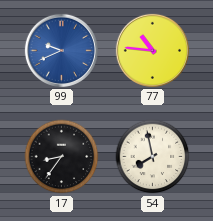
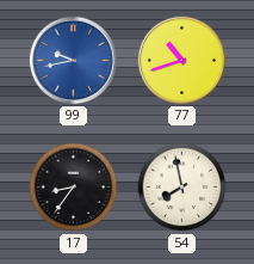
99: 9:41 -> 9:43
77: 10:46 -> 10:42
